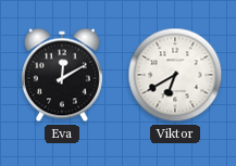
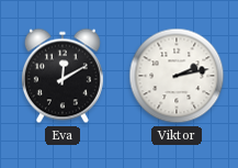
Viktor: 6:40 -> 2:13
